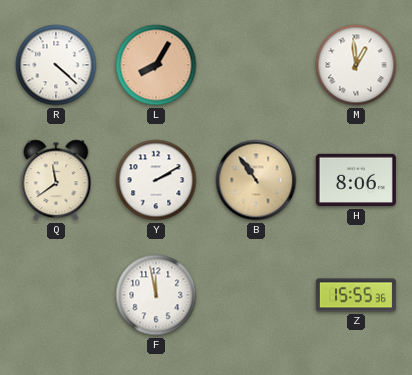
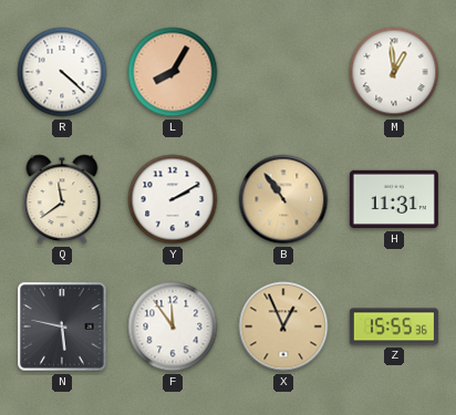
H: 8:06 -> 11:31
N: none -> 5:47
F: 11:58 -> 11:54
X: none -> 12:56
